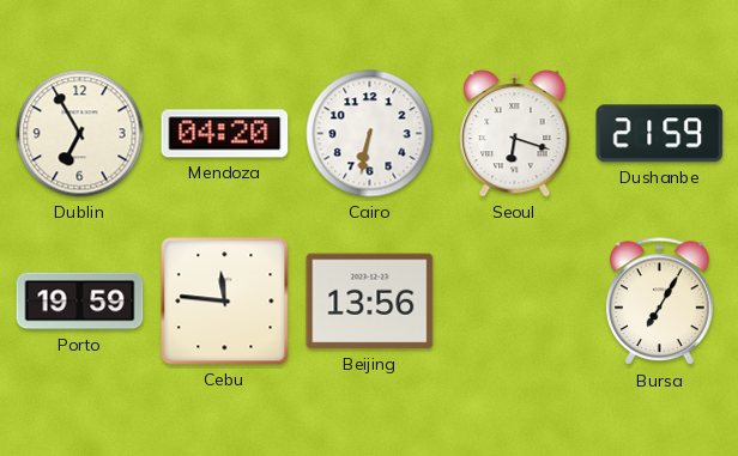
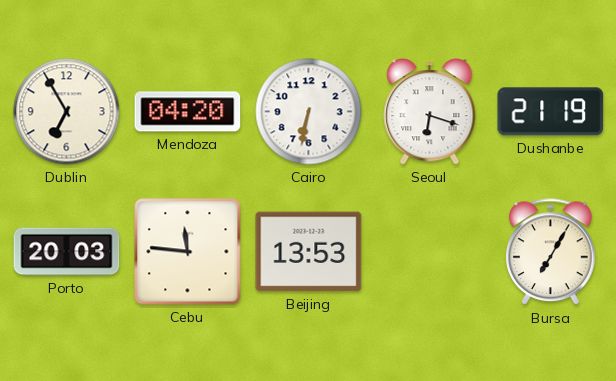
Dushanbe: 21:59 -> 21:19
Porto: 19:59 -> 20:03
Beijing: 13:56 -> 13:53
